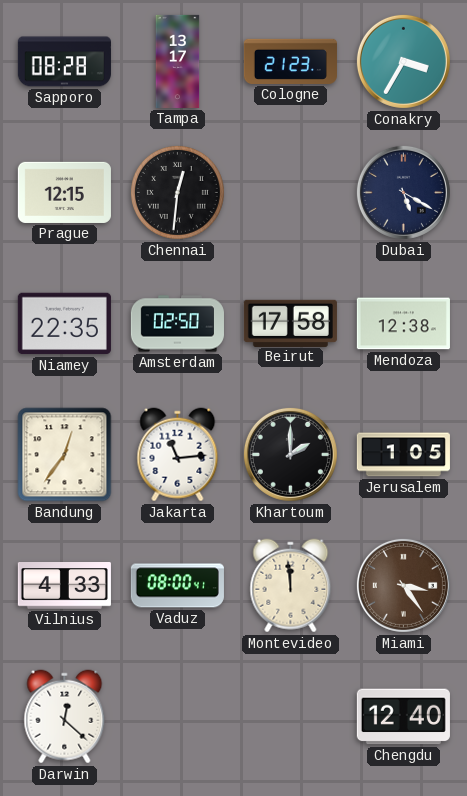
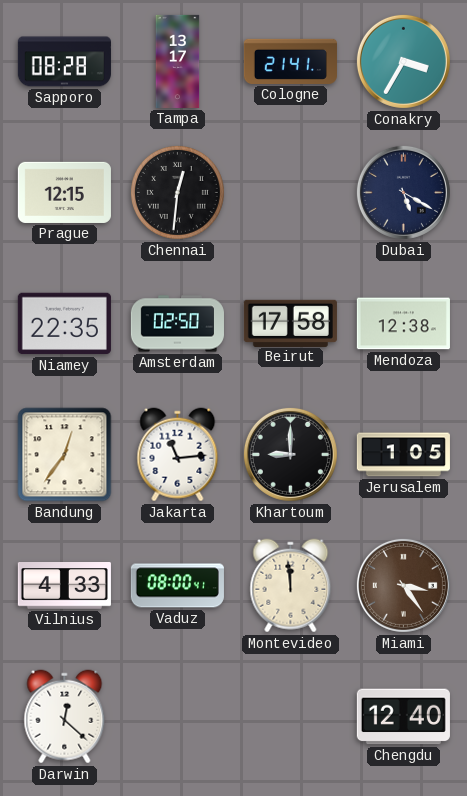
Cologne: 21:23 -> 21:41
Khartoum: 2:00 -> 9:00
